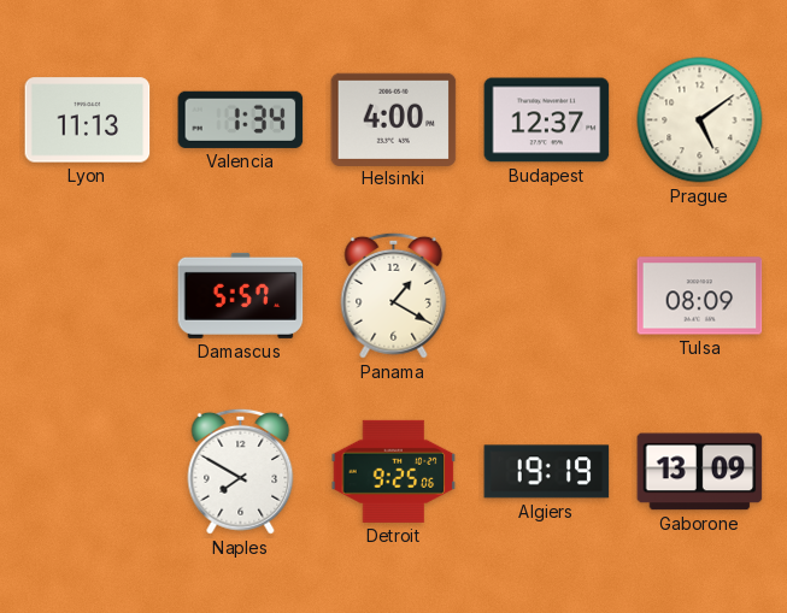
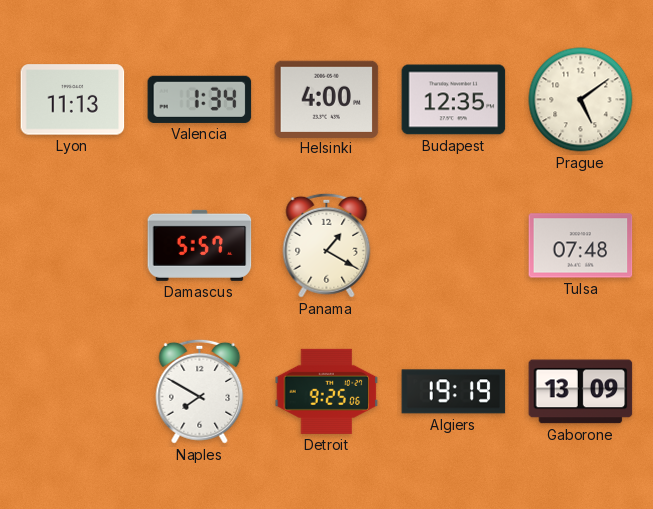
Budapest: 12:37 -> 12:35
Tulsa: 08:09 -> 07:48
